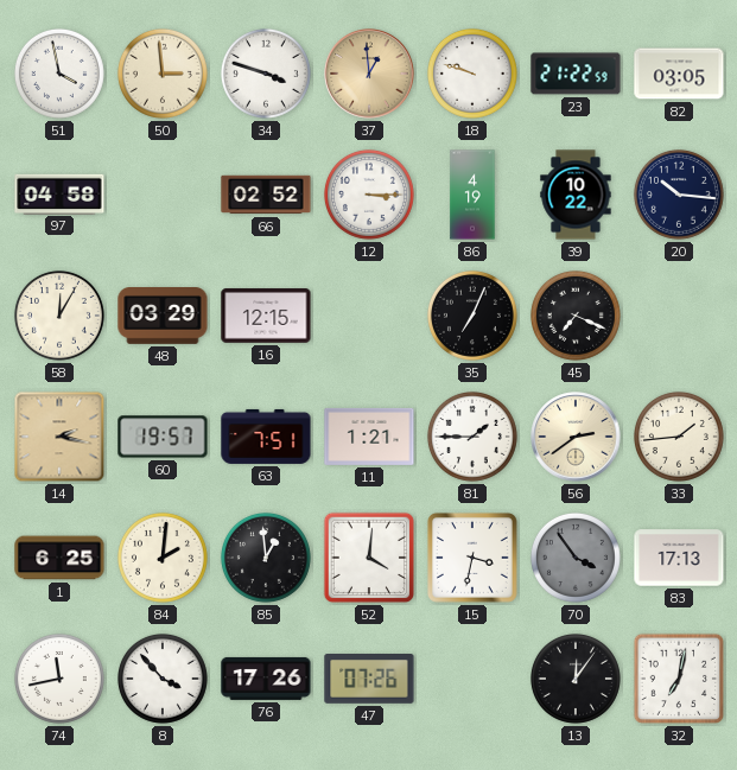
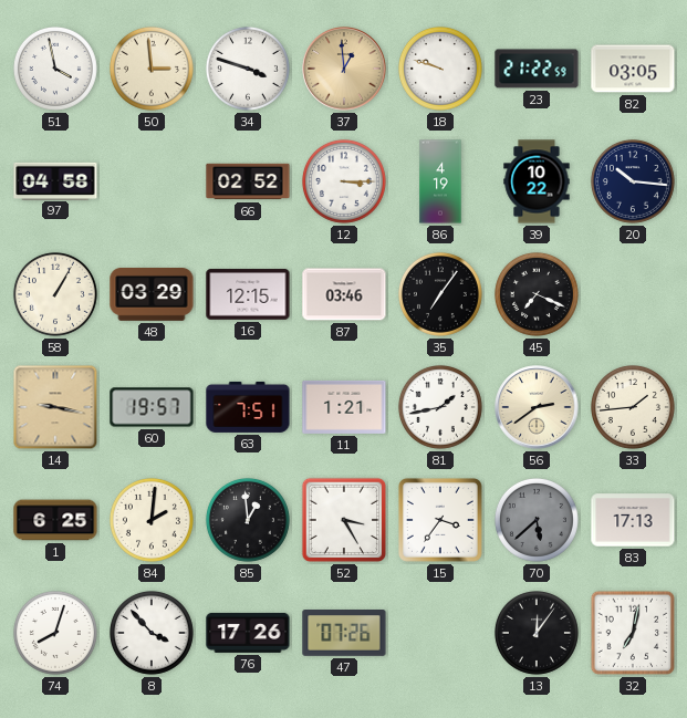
58: 12:05 -> 1:05
87: none -> 03:46
35: 7:04 -> 7:06
14: 2:17 -> 9:17
81: 1:45 -> 1:43
52: 4:01 -> 3:25
15: 3:32 -> 3:36
70: 3:54 -> 5:38
74: 11:43 -> 8:03
